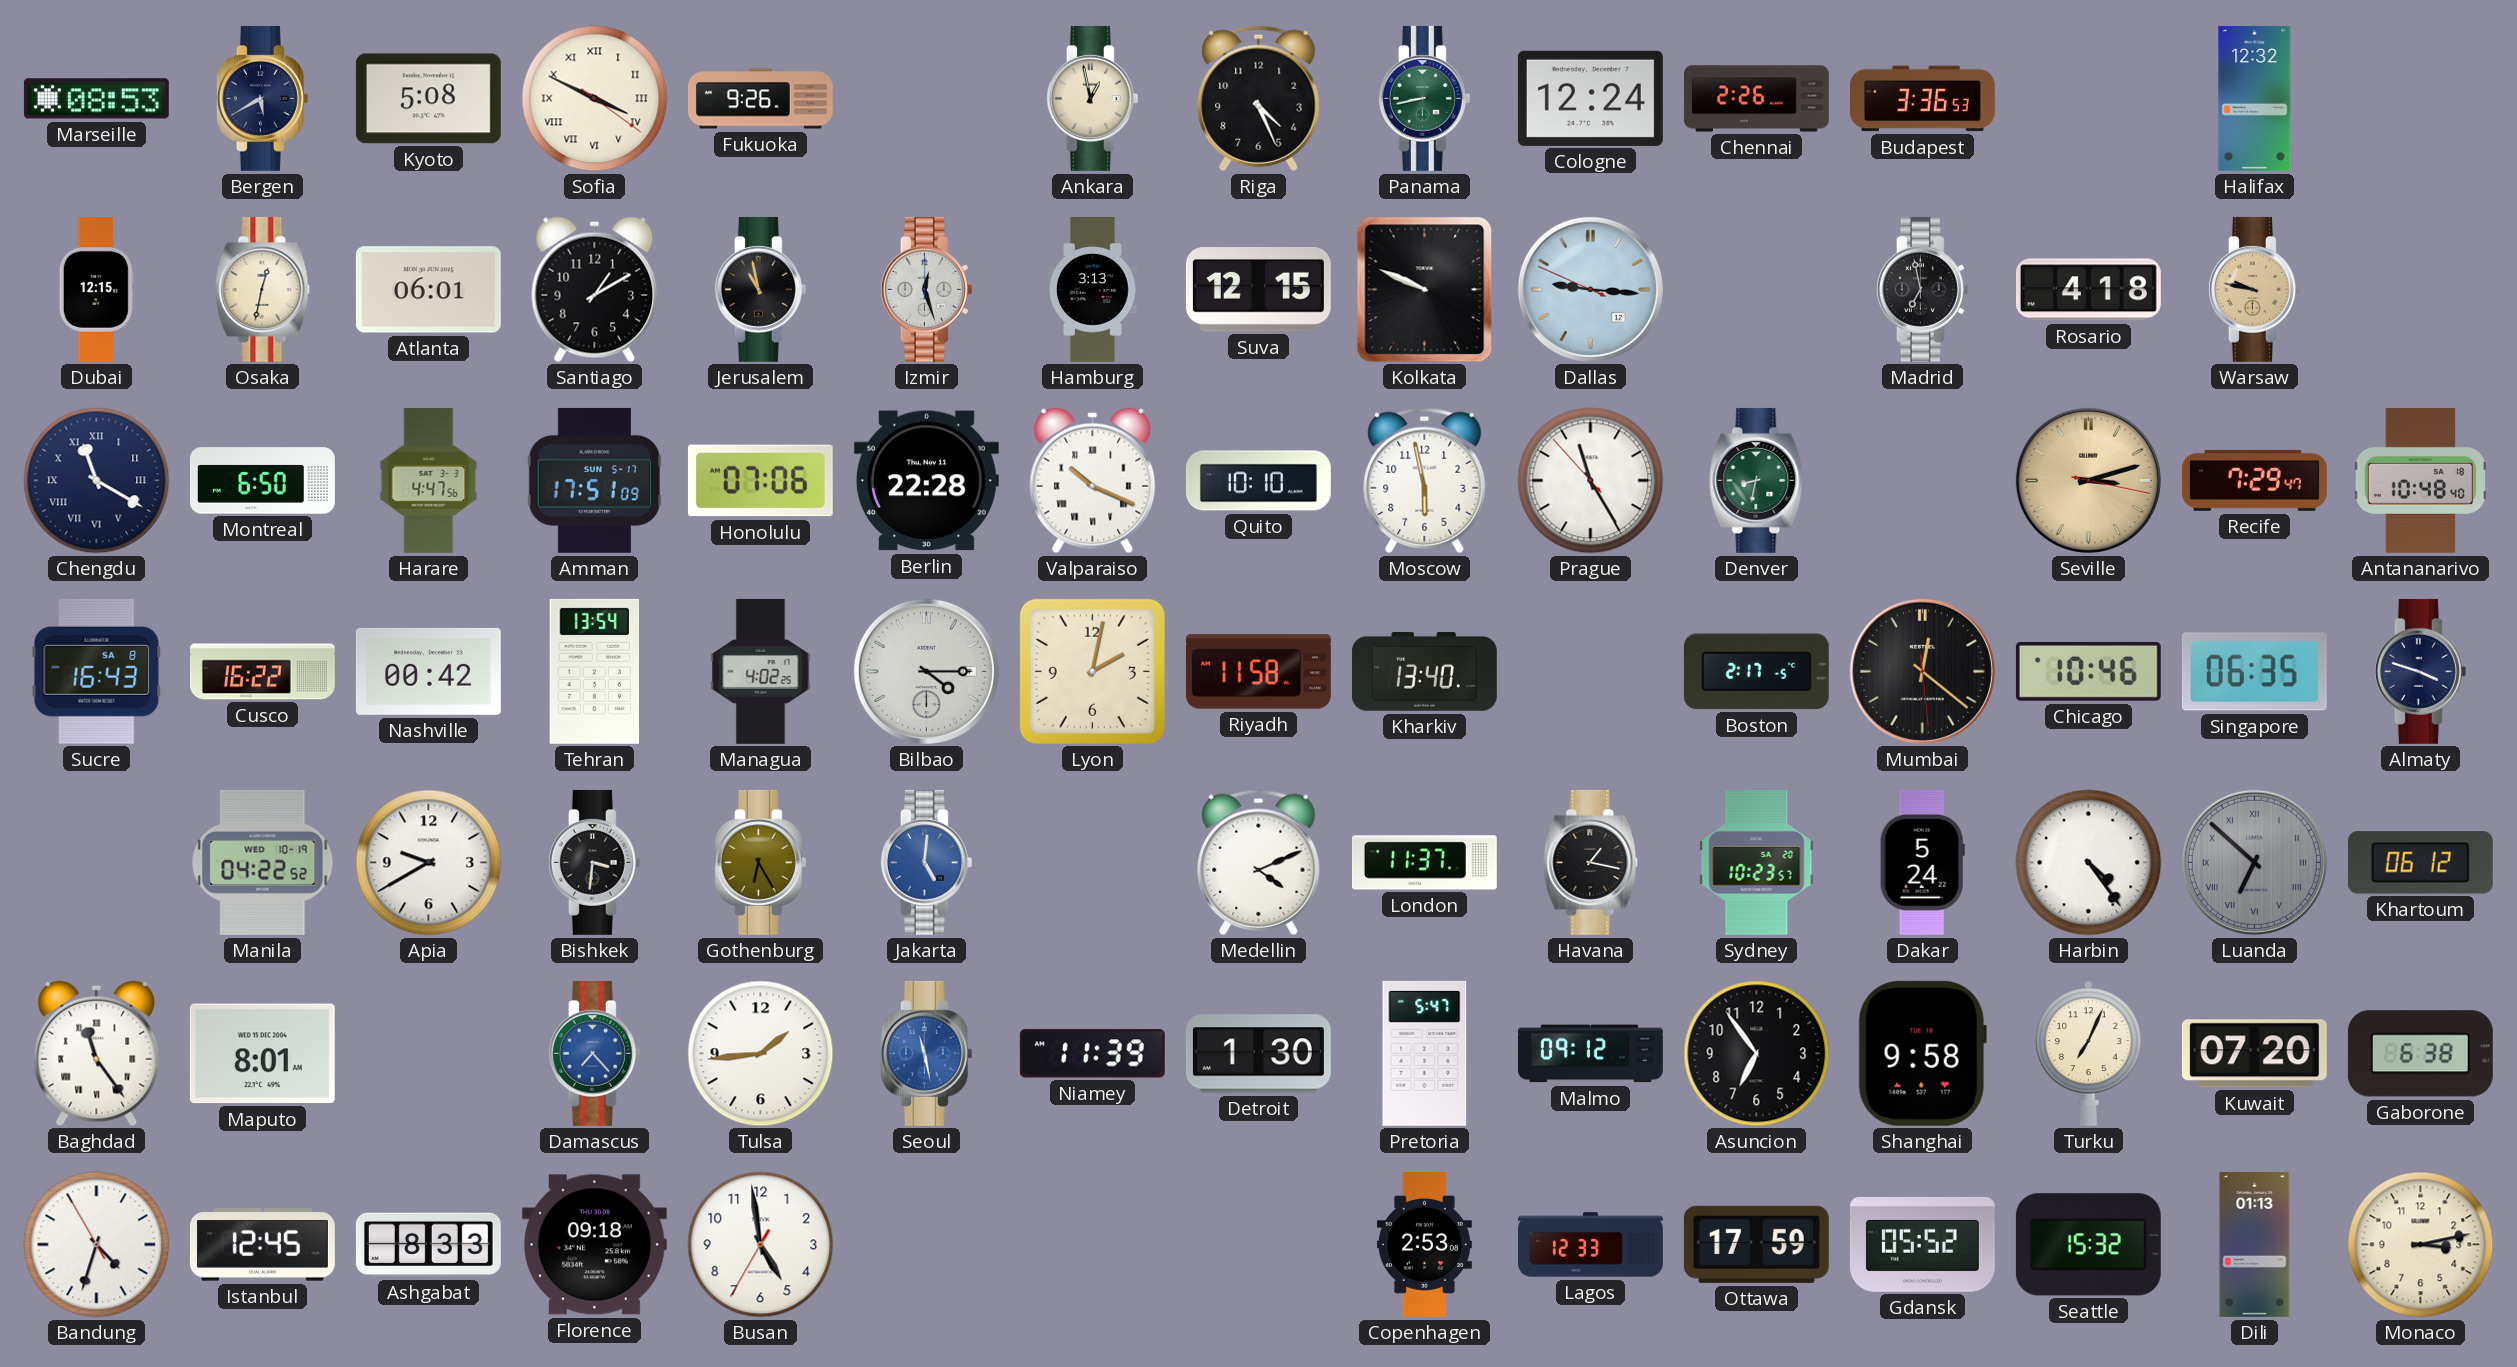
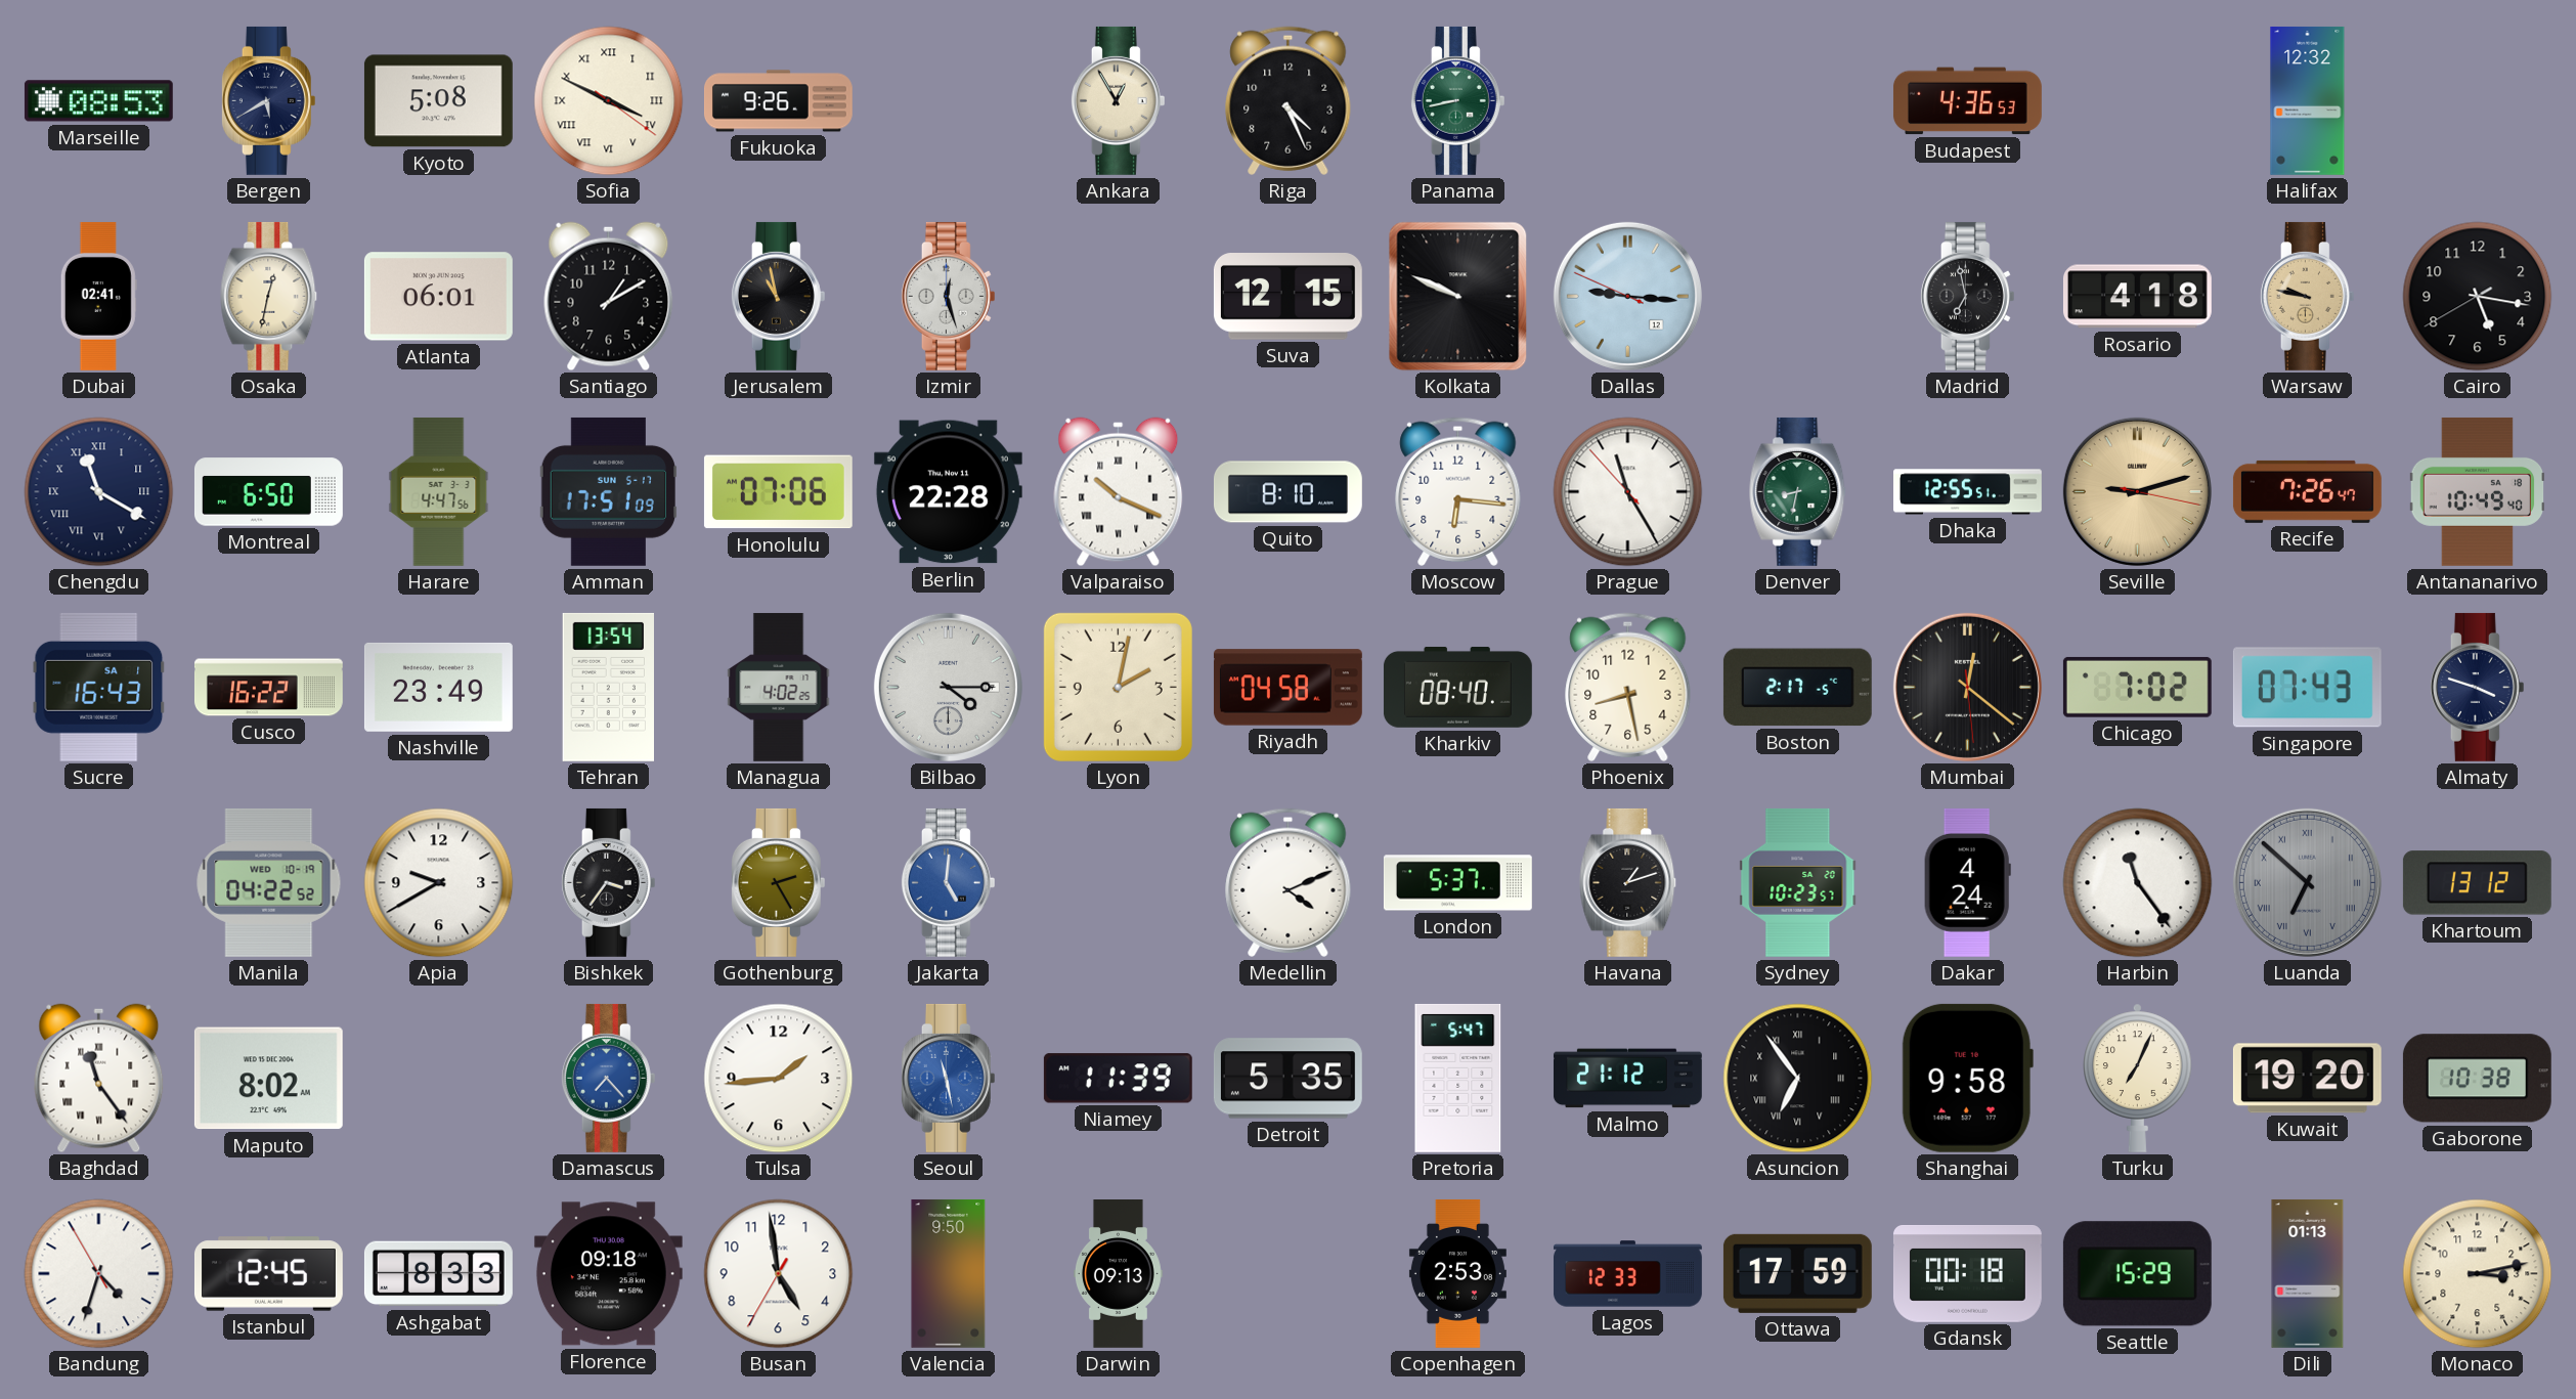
Ankara: 12:58 -> 12:55
Cologne: 12:24 -> none
Chennai: 2:26 -> none
Budapest: 3:36 -> 4:36
Dubai: 12:15 -> 02:41
Hamburg: 3:13 -> none
Cairo: none -> 5:16
Quito: 10:10 -> 8:10
Moscow: 5:58 -> 6:16
Dhaka: none -> 12:55
Seville: 3:12 -> 9:12
Recife: 7:29 -> 7:26
Antananarivo: 10:48 -> 10:49
Sucre date: SA 8 -> SA 1
Nashville: 00:42 -> 23:49
Riyadh: 11:58 -> 04:58
Kharkiv: 13:40 -> 08:40
Phoenix: none -> 8:28
Chicago: 10:46 -> 7:02
Singapore: 06:35 -> 07:43
Bishkek: 3:31 -> 3:36
Gothenburg: 6:25 -> 2:25
London: 11:37 -> 5:37
Havana: 1:17 -> 1:12
Dakar: 5:24 -> 4:24
Harbin: 4:24 -> 11:24
Khartoum: 06:12 -> 13:12
Maputo: 8:01 -> 8:02
Detroit: 1:30 -> 5:35
Malmo: 09:12 -> 21:12
Asuncion numerals: Arabic -> Roman
Kuwait: 07:20 -> 19:20
Gaborone: 6:38 -> 10:38
Valencia: none -> 9:50
Darwin: none -> 09:13
Gdansk: 05:52 -> 00:18
Seattle: 15:32 -> 15:29
